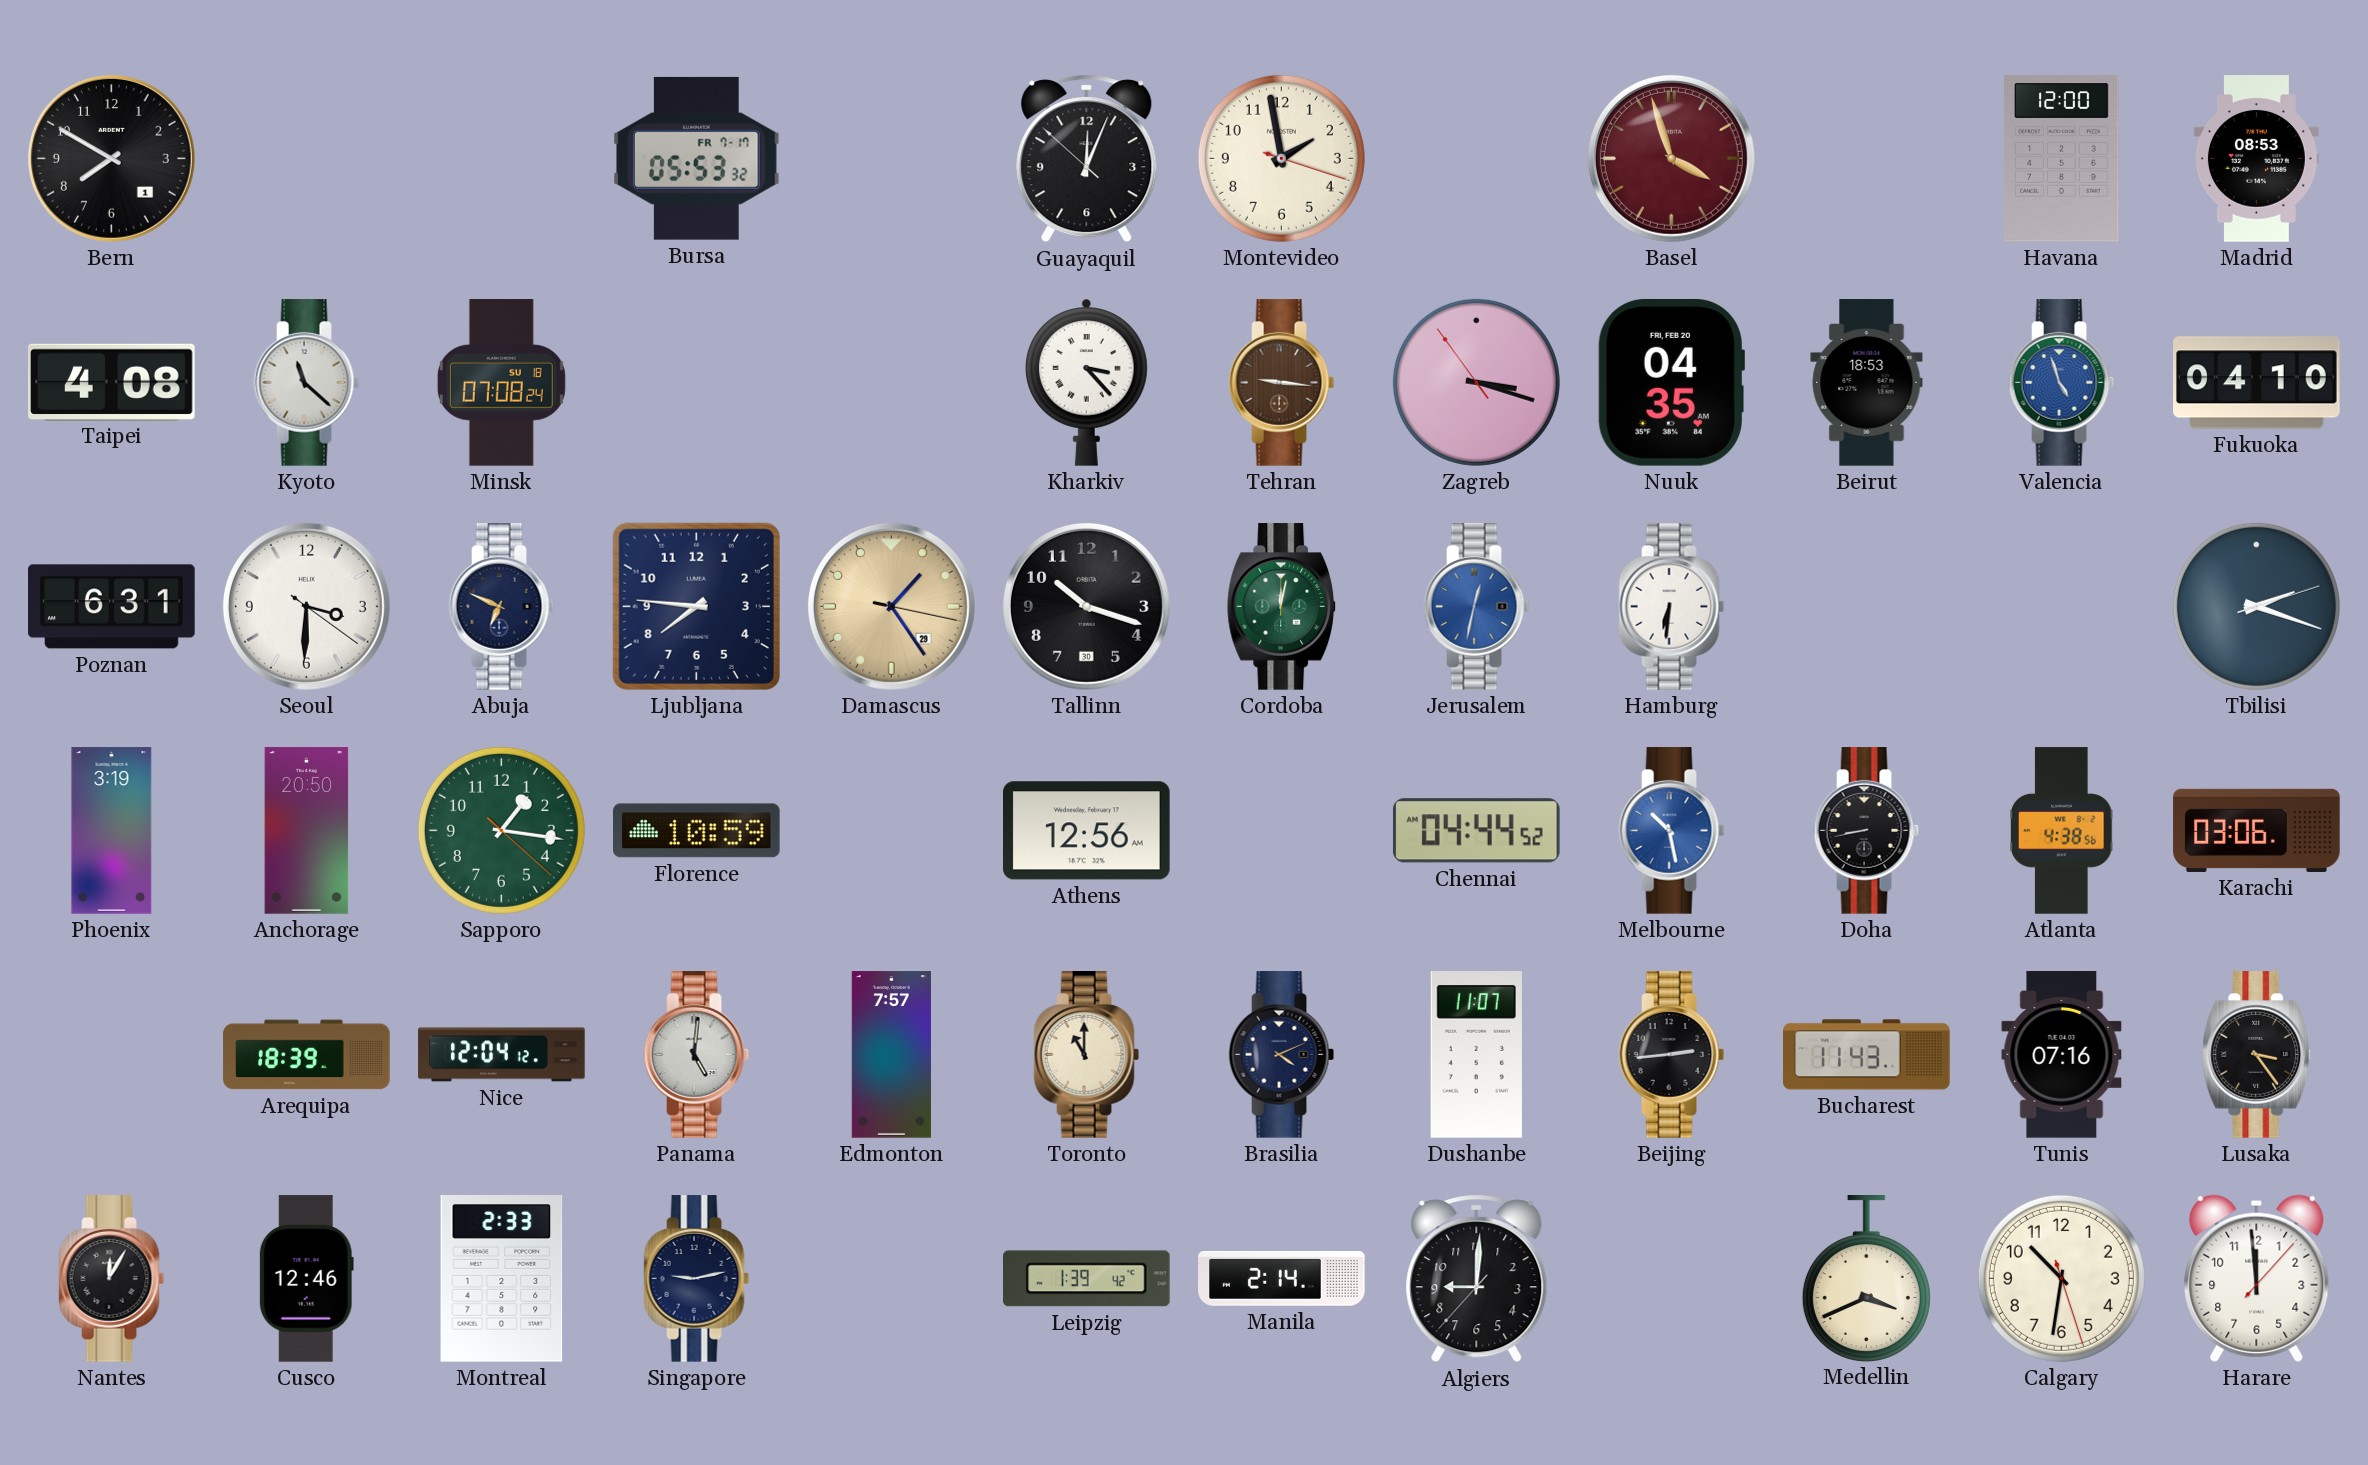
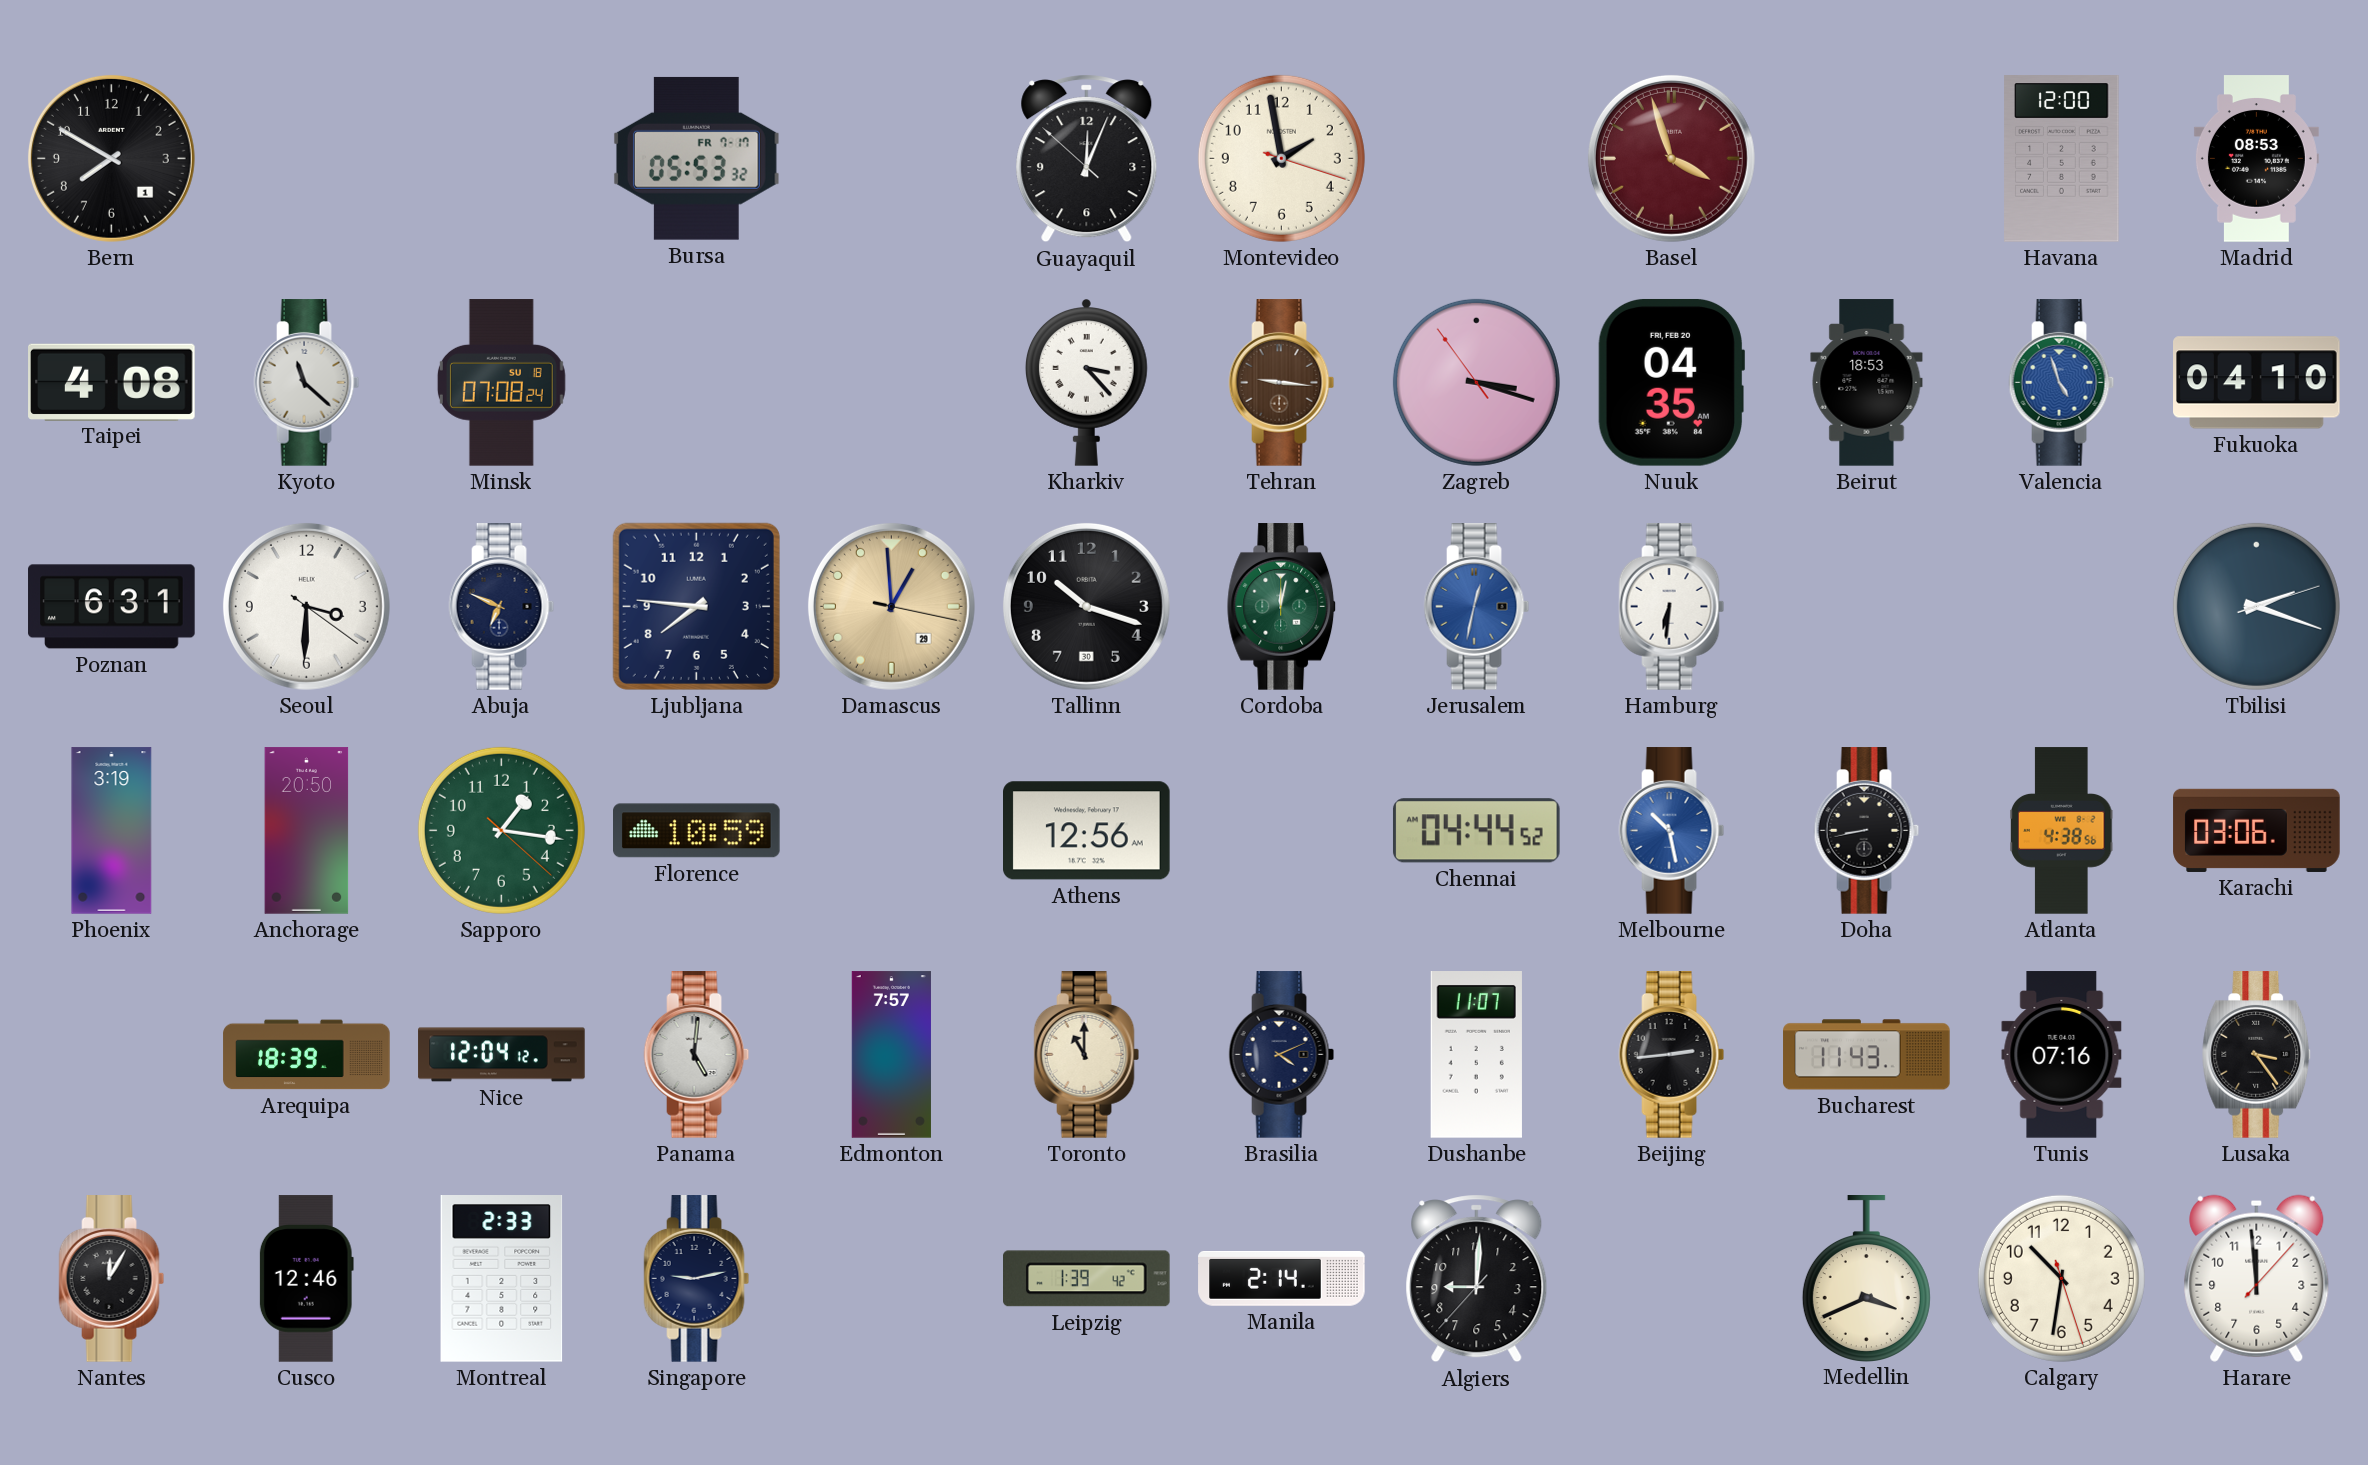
Damascus: 1:24 -> 12:59
